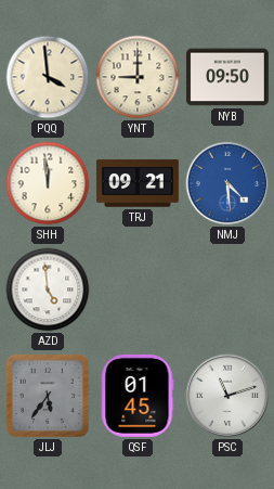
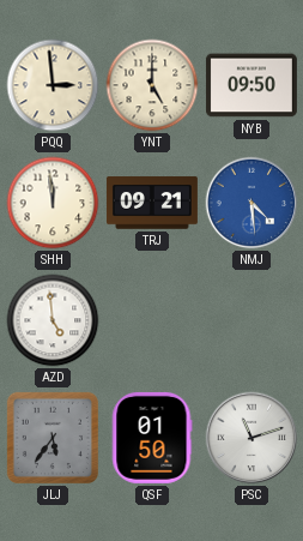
PQQ: 3:59 -> 2:59
YNT: 9:00 -> 5:00
QSF: 01:45 -> 01:50
